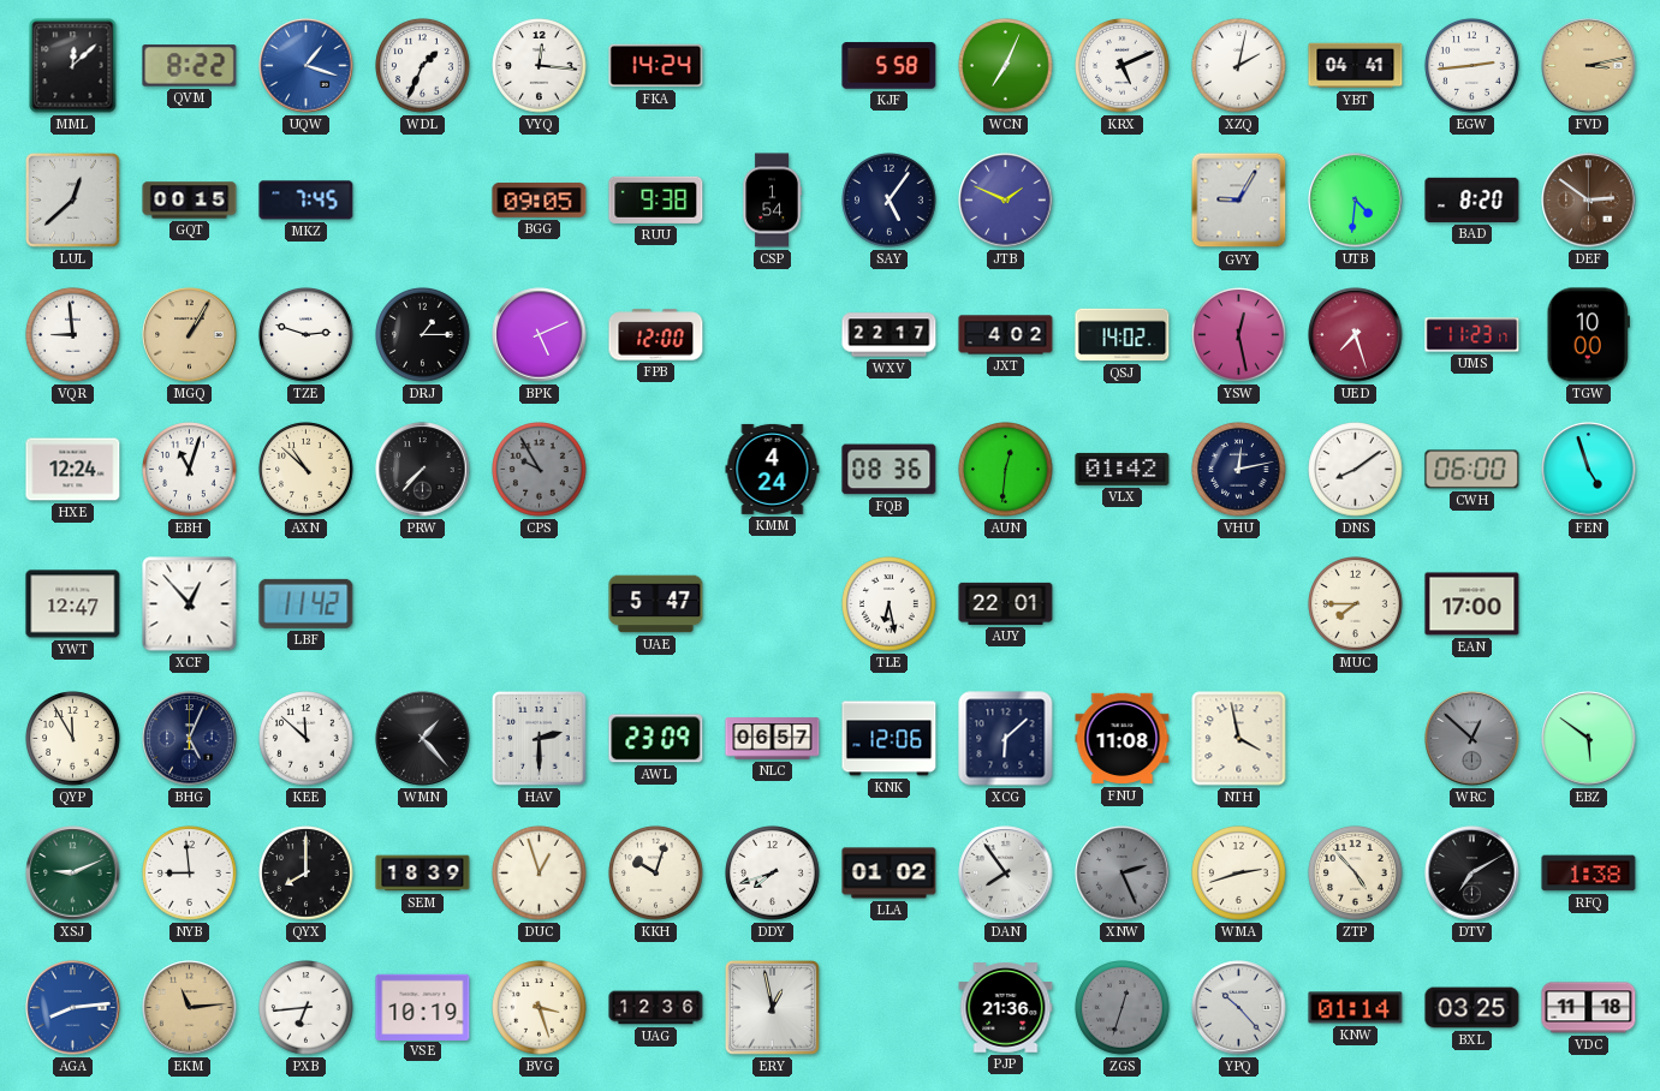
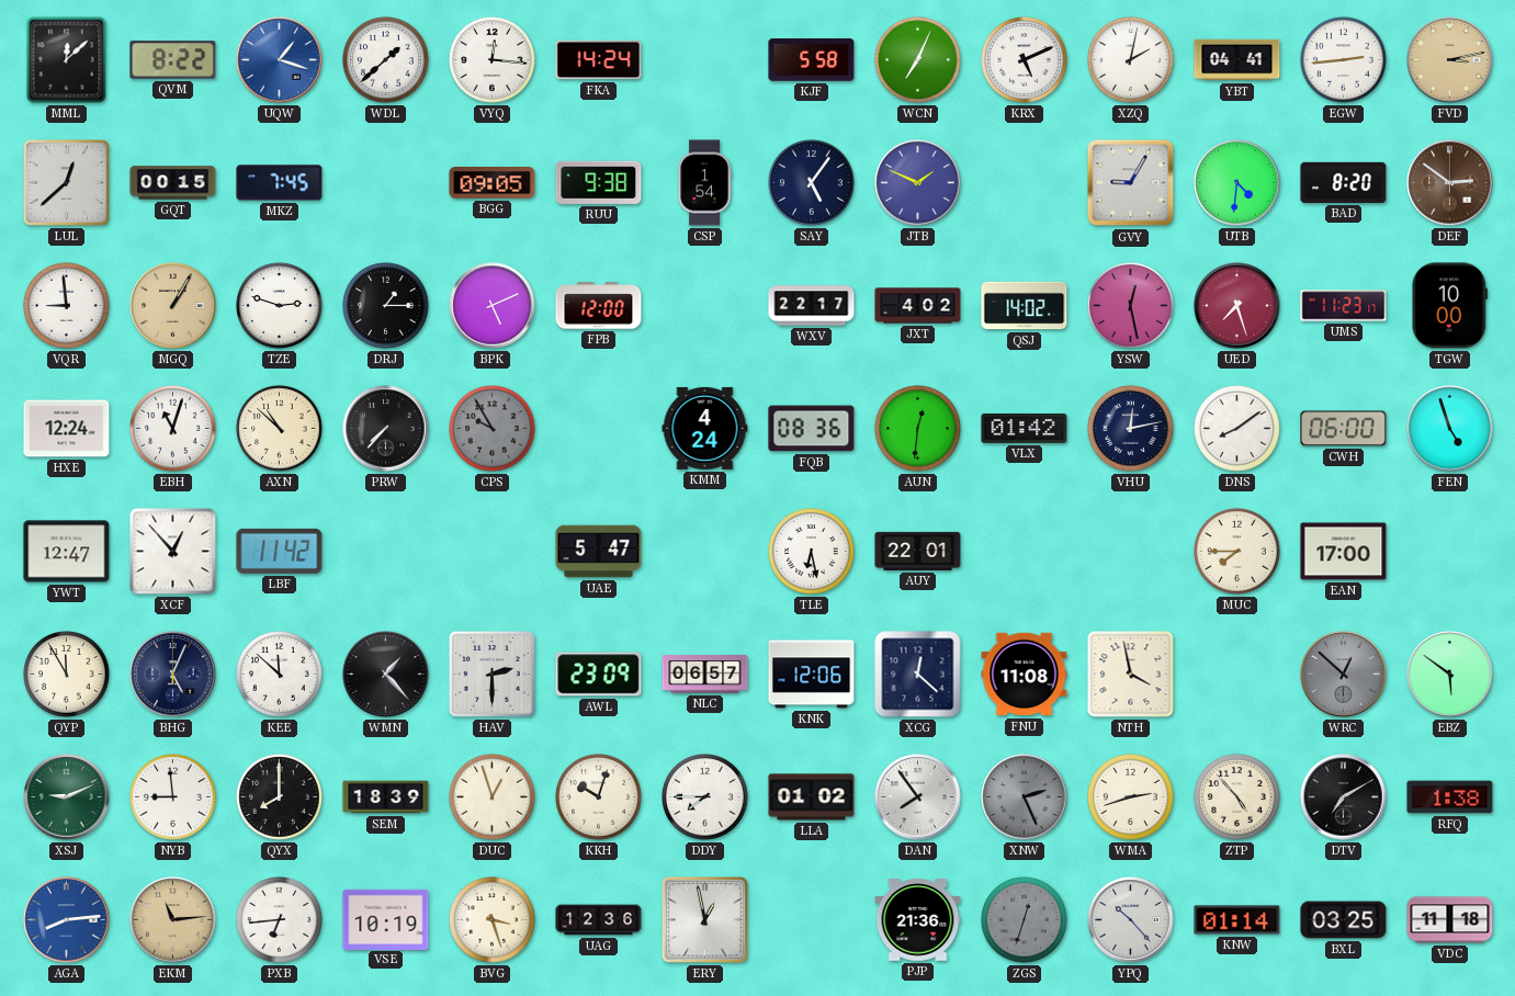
WDL: 1:34 -> 1:38
XCG: 6:08 -> 12:22
DDY: 7:42 -> 7:45
